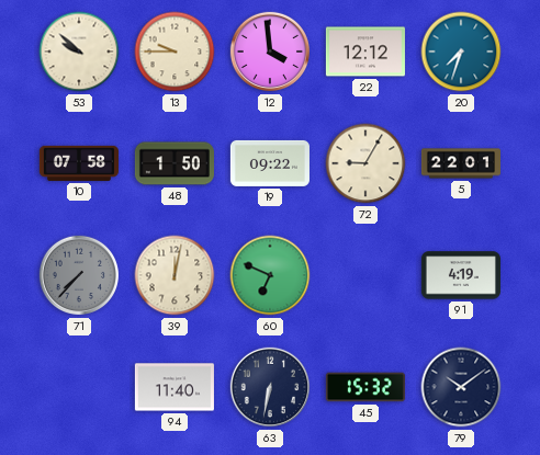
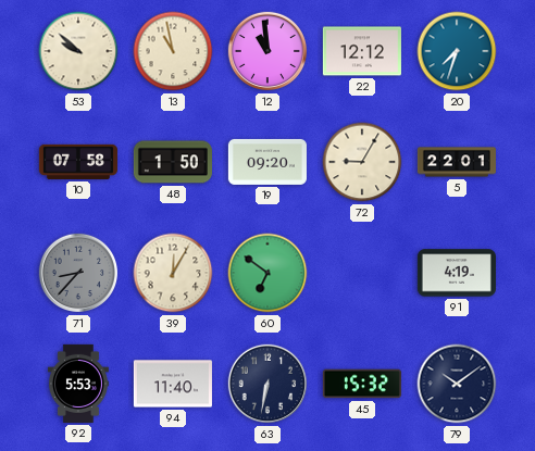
13: 9:45 -> 10:58
12: 3:59 -> 10:59
19: 09:22 -> 09:20
71: 7:37 -> 8:37
39: 12:02 -> 12:05
60: 6:49 -> 6:51
92: none -> 5:53
